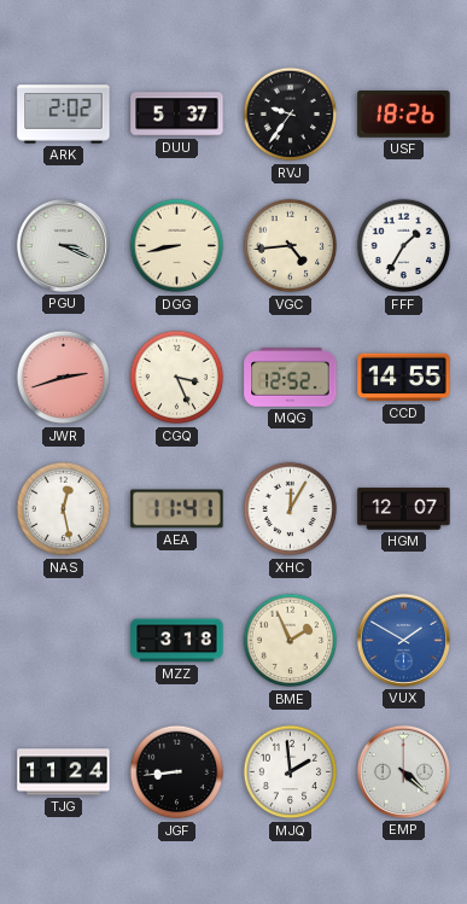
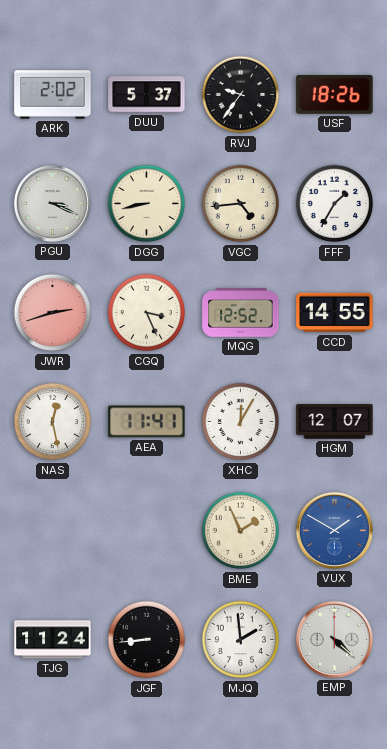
MZZ: 3:18 -> none
